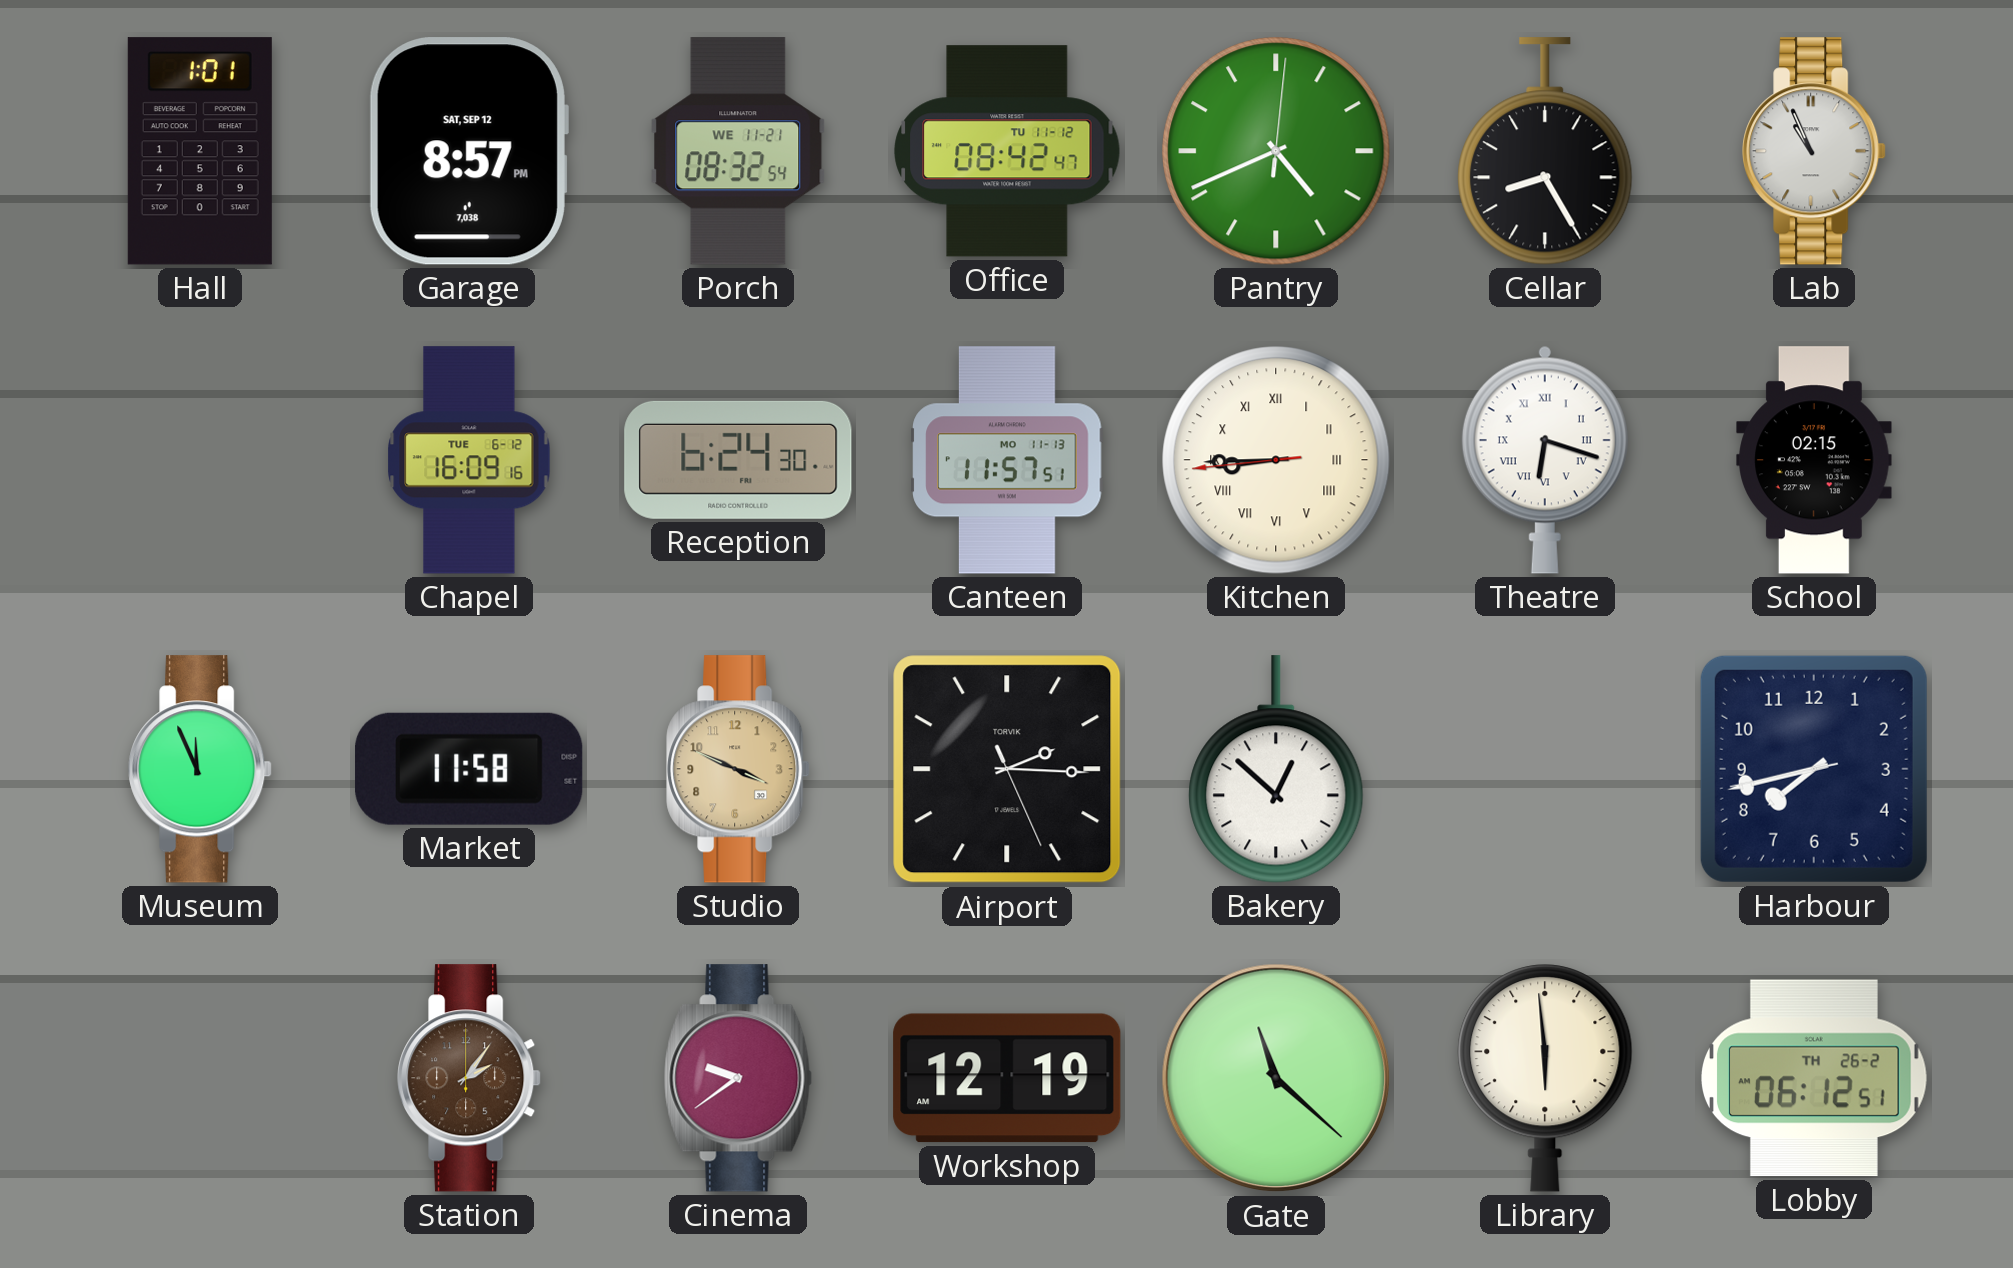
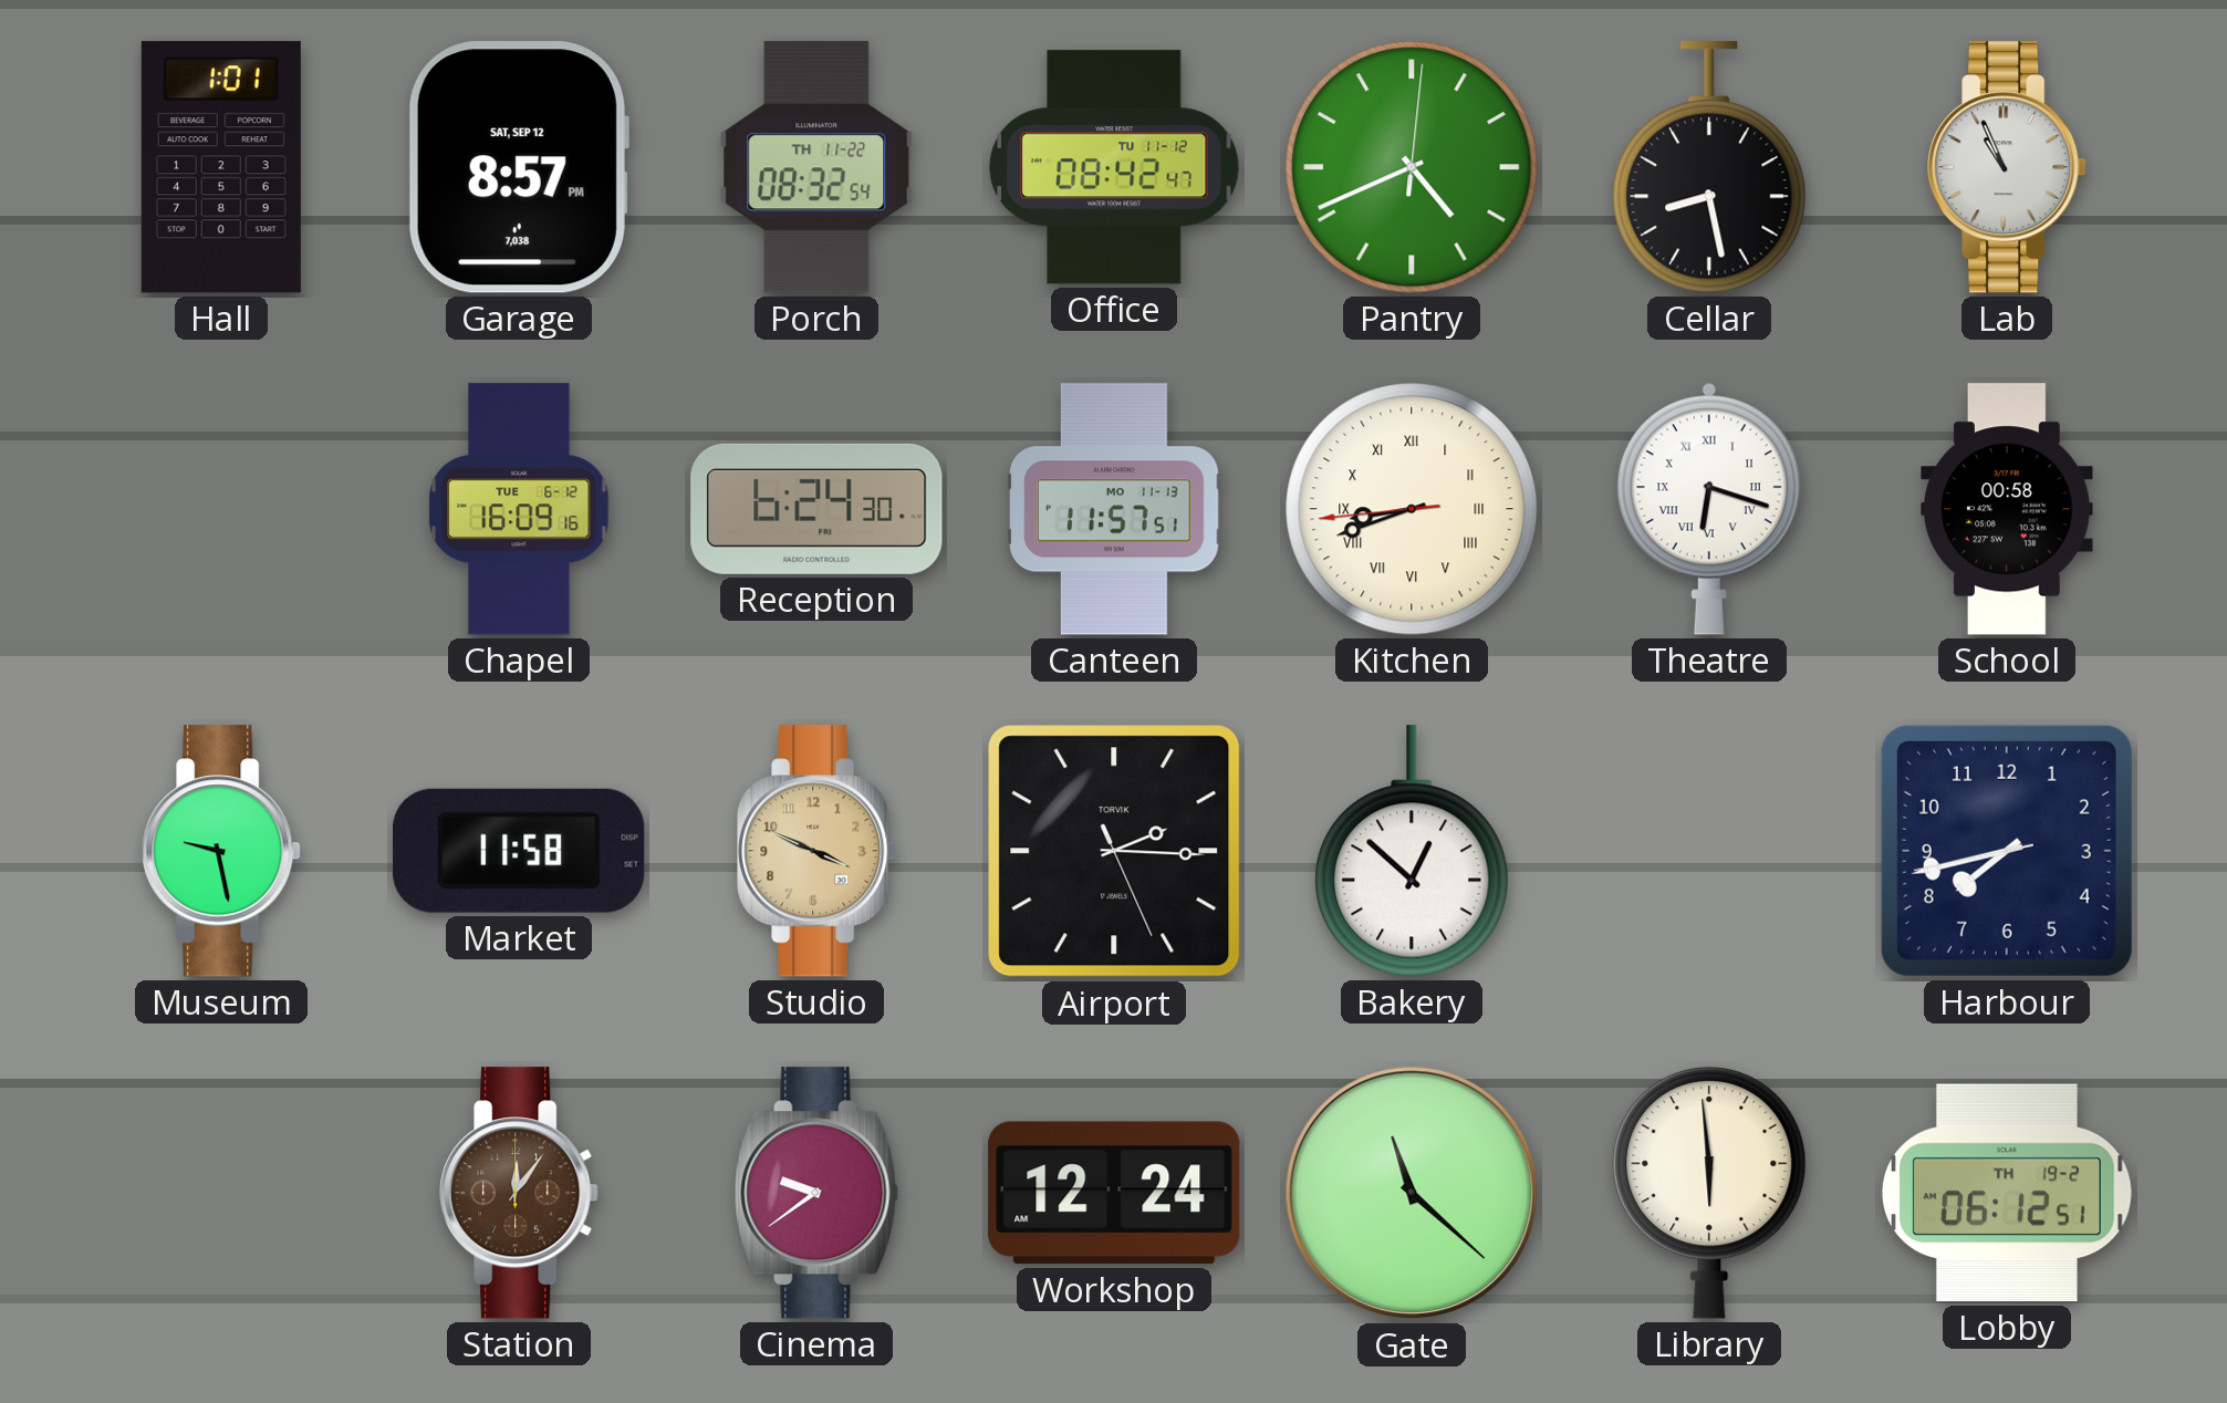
Porch date: WE 11-21 -> TH 11-22
Cellar: 8:25 -> 8:28
Kitchen: 8:44 -> 8:41
School: 02:15 -> 00:58
Museum: 11:56 -> 9:28
Station: 2:06 -> 12:06
Workshop: 12:19 -> 12:24
Lobby date: TH 26-2 -> TH 19-2
